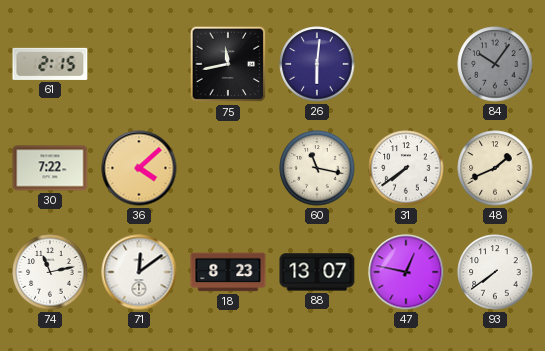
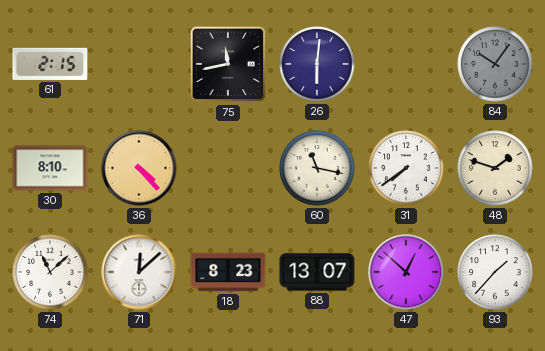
30: 7:22 -> 8:10
36: 4:08 -> 4:23
48: 1:41 -> 1:48
74: 11:13 -> 11:08
71: 12:09 -> 12:08
47: 12:47 -> 12:52
93: 7:39 -> 1:37
